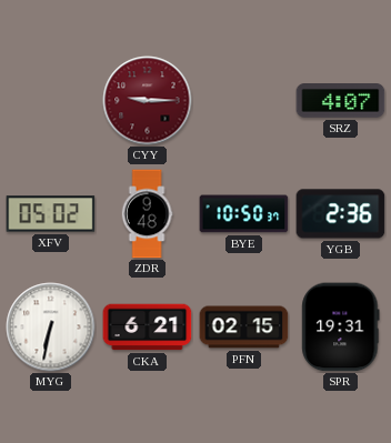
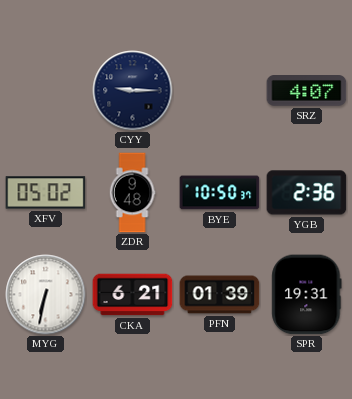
CYY dial: burgundy -> navy
PFN: 02:15 -> 01:39
